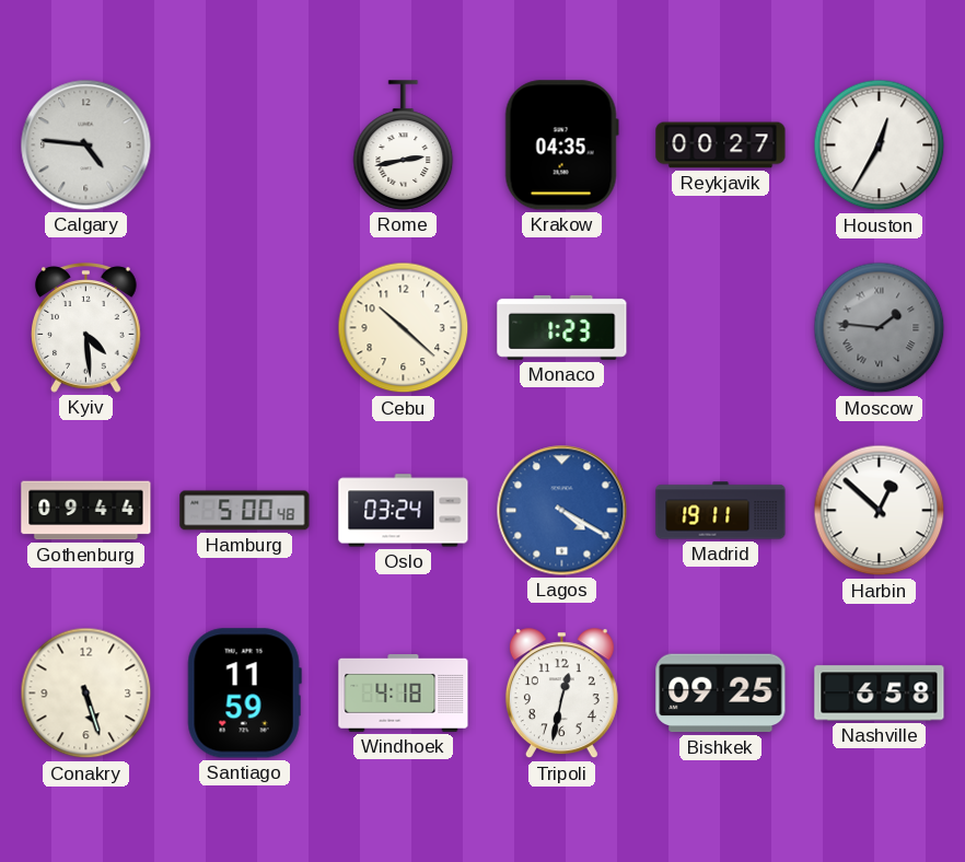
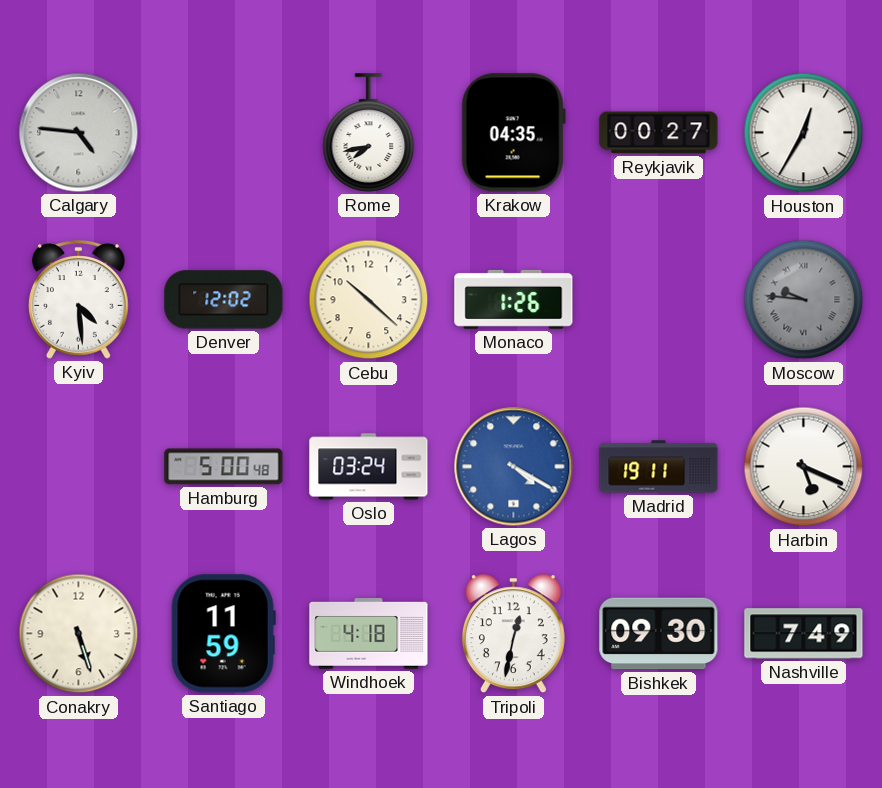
Rome: 2:43 -> 7:43
Denver: none -> 12:02
Monaco: 1:23 -> 1:26
Moscow: 1:46 -> 9:46
Gothenburg: 09:44 -> none
Harbin: 12:52 -> 5:19
Bishkek: 09:25 -> 09:30
Nashville: 6:58 -> 7:49
